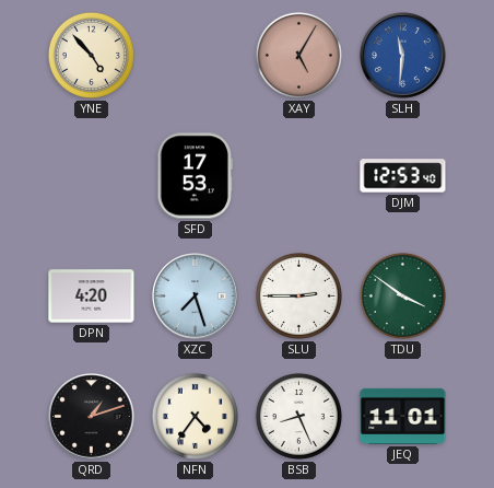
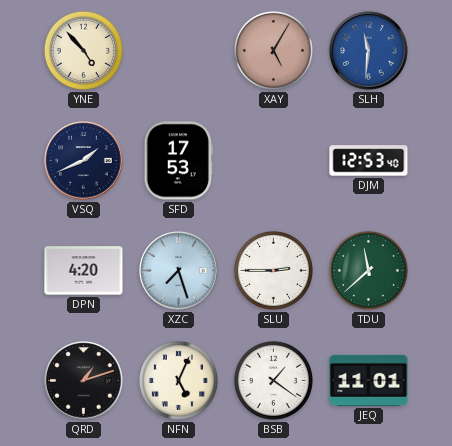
VSQ: none -> 1:41
TDU: 3:51 -> 11:38
NFN: 4:36 -> 5:04
BSB: 8:26 -> 1:21
